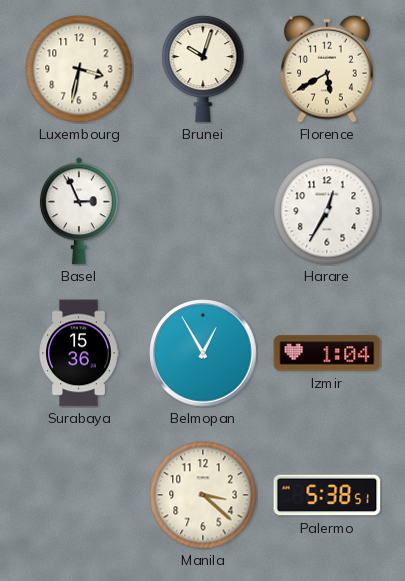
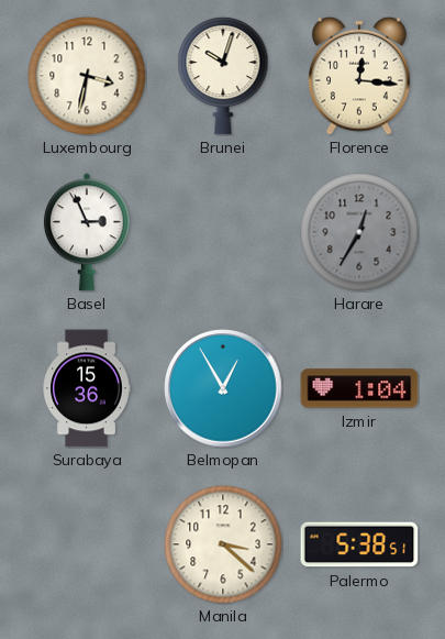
Florence: 5:40 -> 12:16
Harare dial: white -> grey
